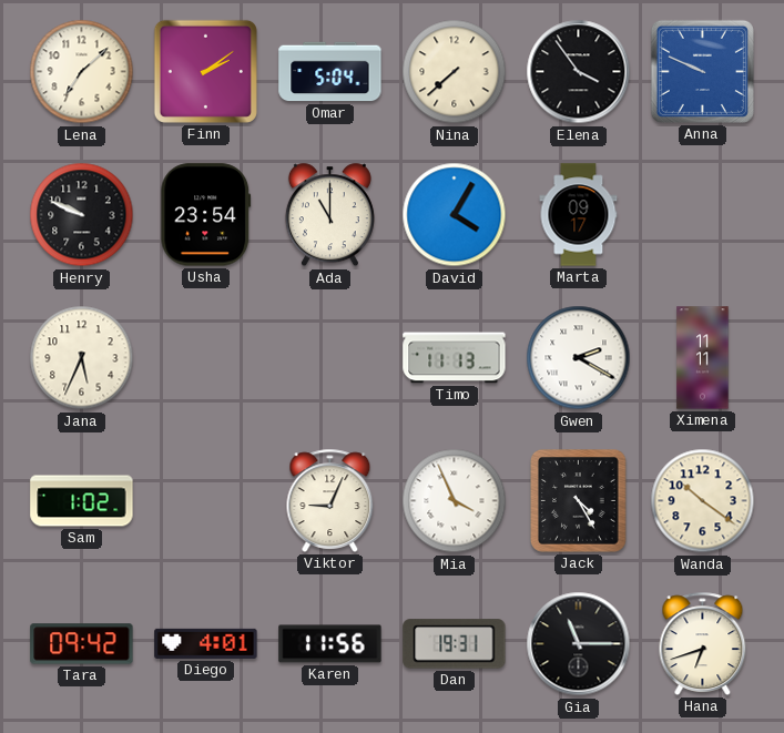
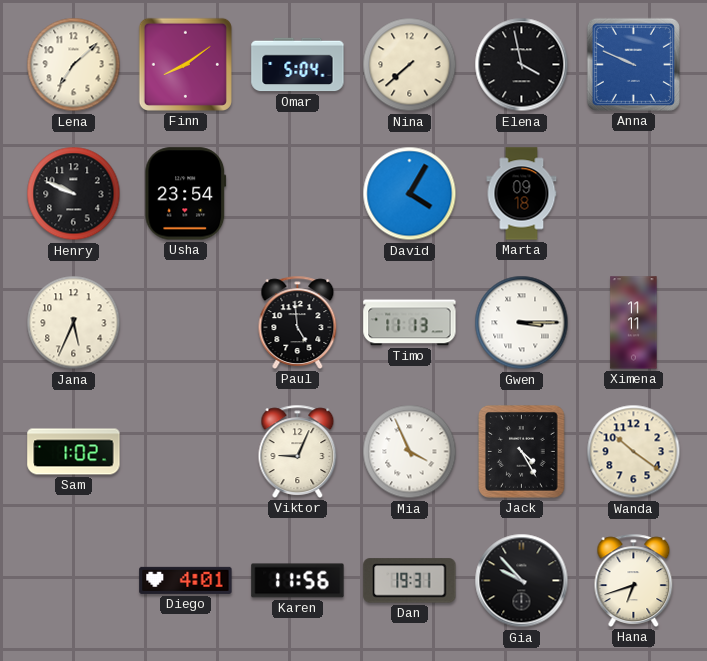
Finn: 2:09 -> 8:09
Elena: 3:54 -> 3:58
Ada: 11:00 -> none
Marta: 09:17 -> 09:18
Paul: none -> 4:59
Gwen: 2:20 -> 3:15
Tara: 09:42 -> none
Gia: 11:15 -> 9:53
